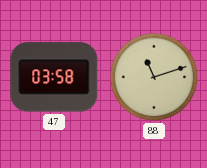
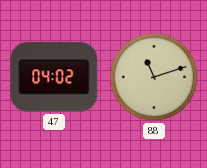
47: 03:58 -> 04:02
